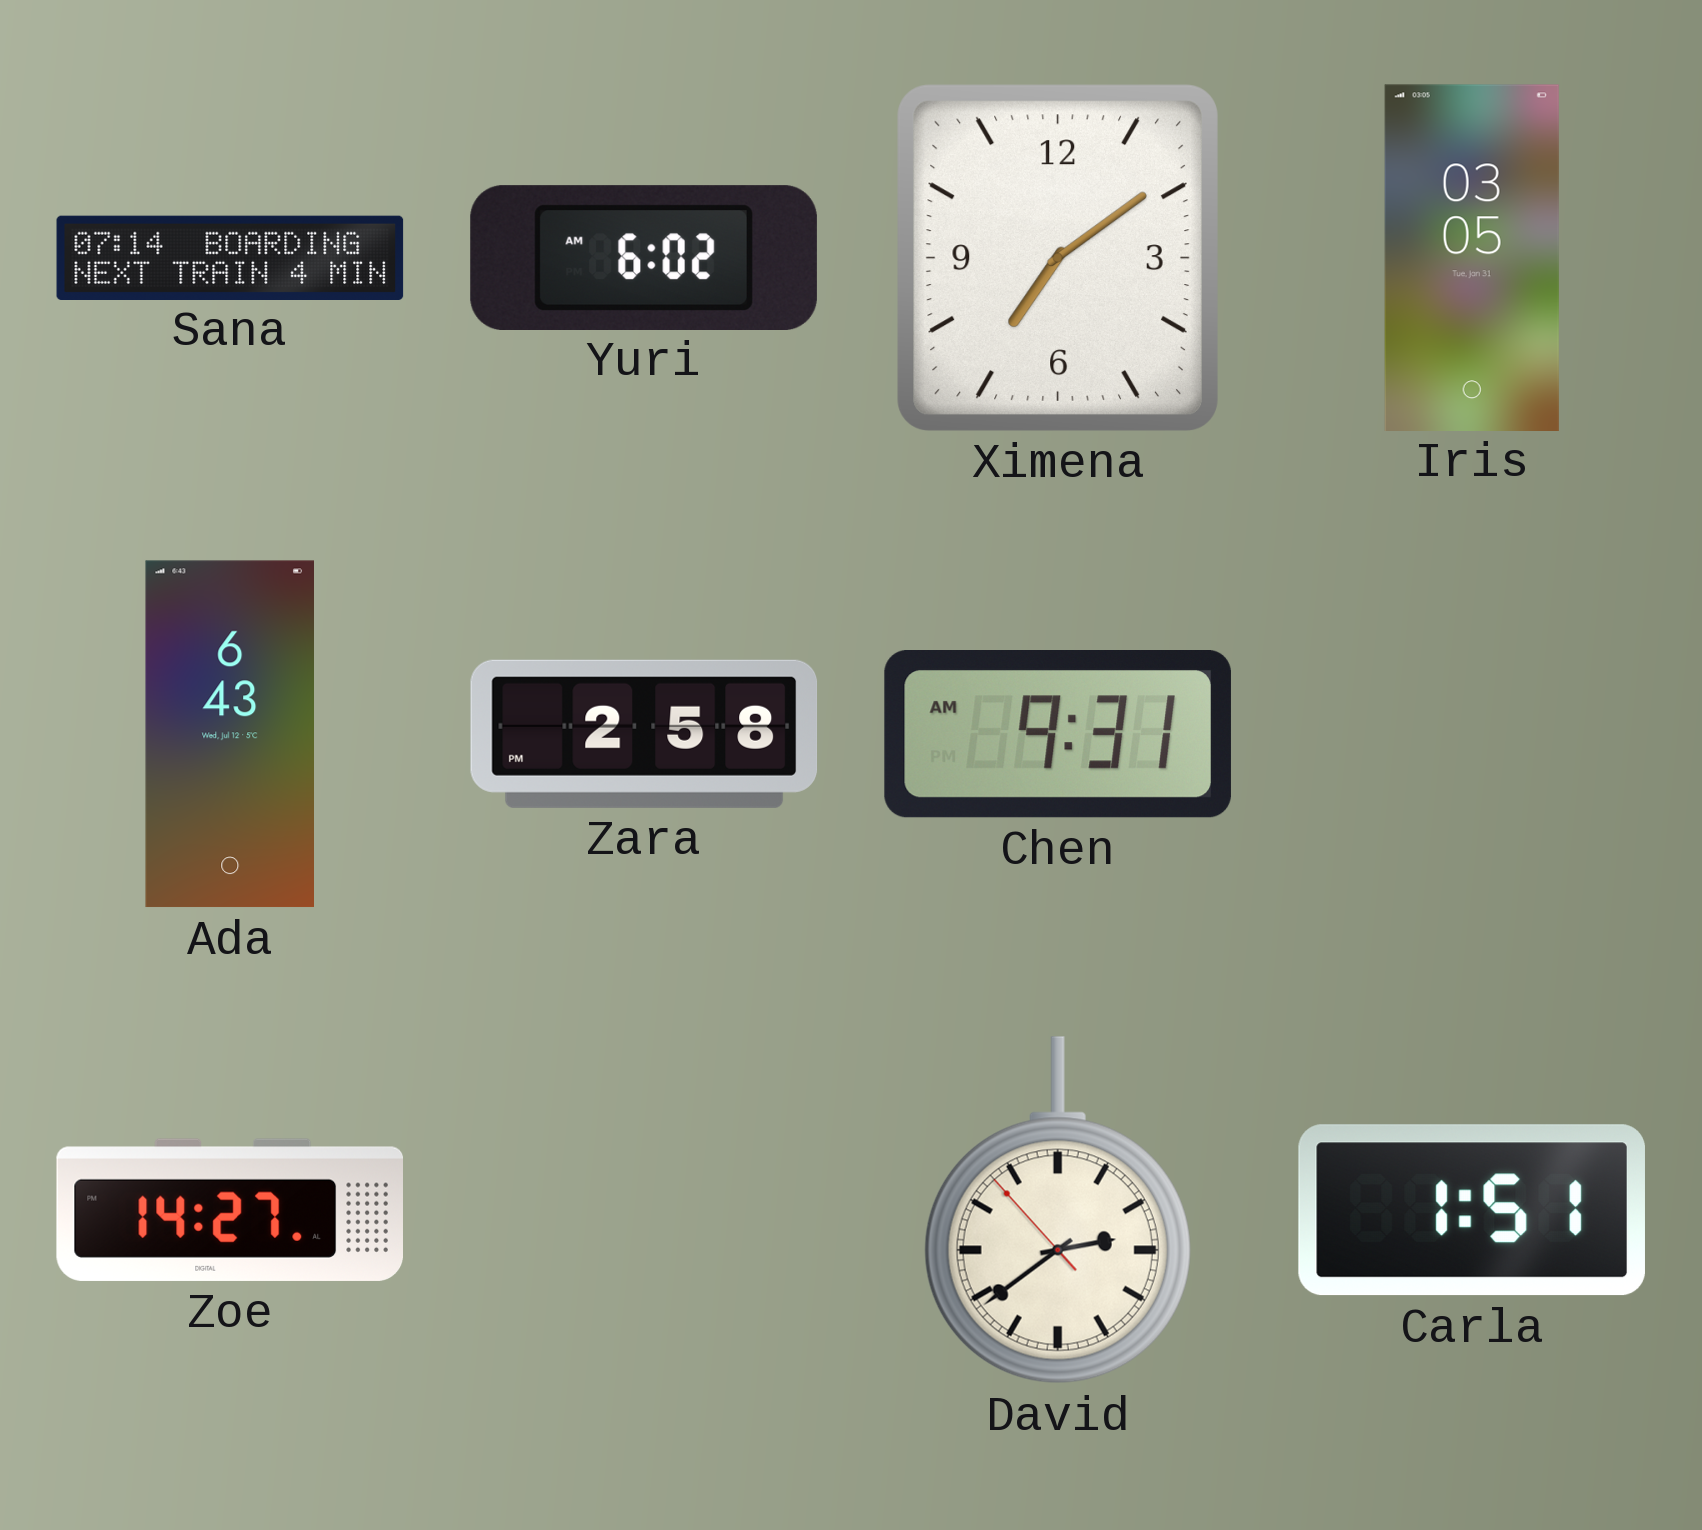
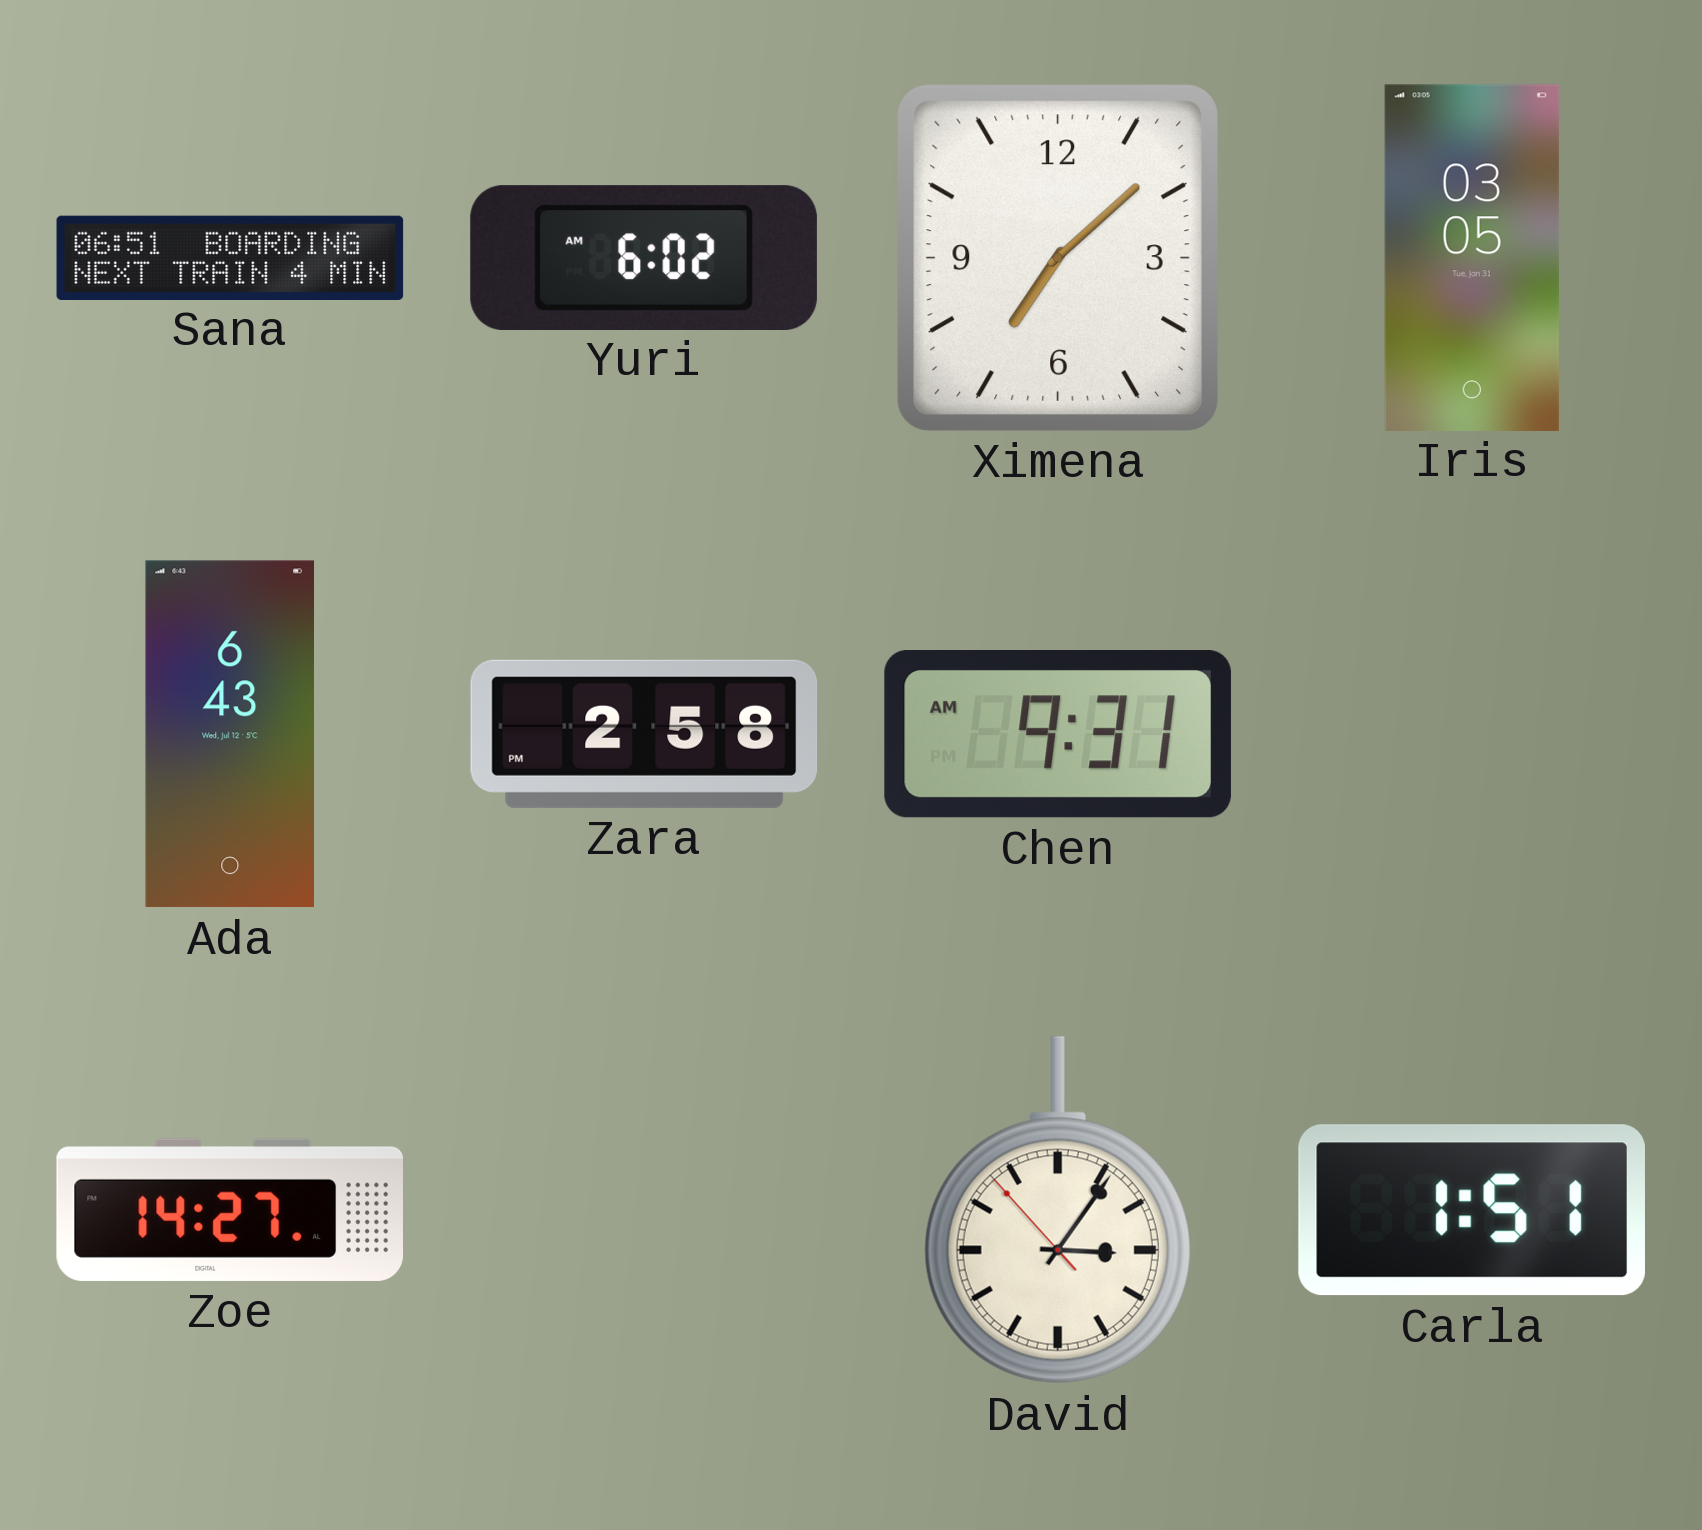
Sana: 07:14 -> 06:51
Ximena: 7:09 -> 7:08
David: 2:38 -> 3:05
